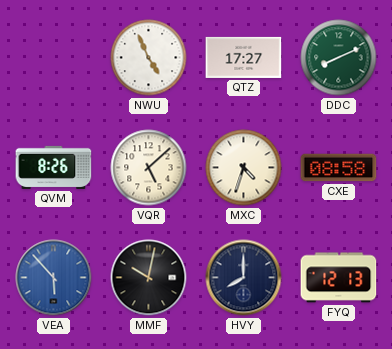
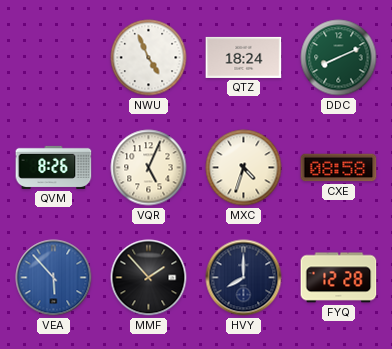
QTZ: 17:27 -> 18:24
VQR: 5:08 -> 5:04
MMF: 10:02 -> 1:53
FYQ: 12:13 -> 12:28
